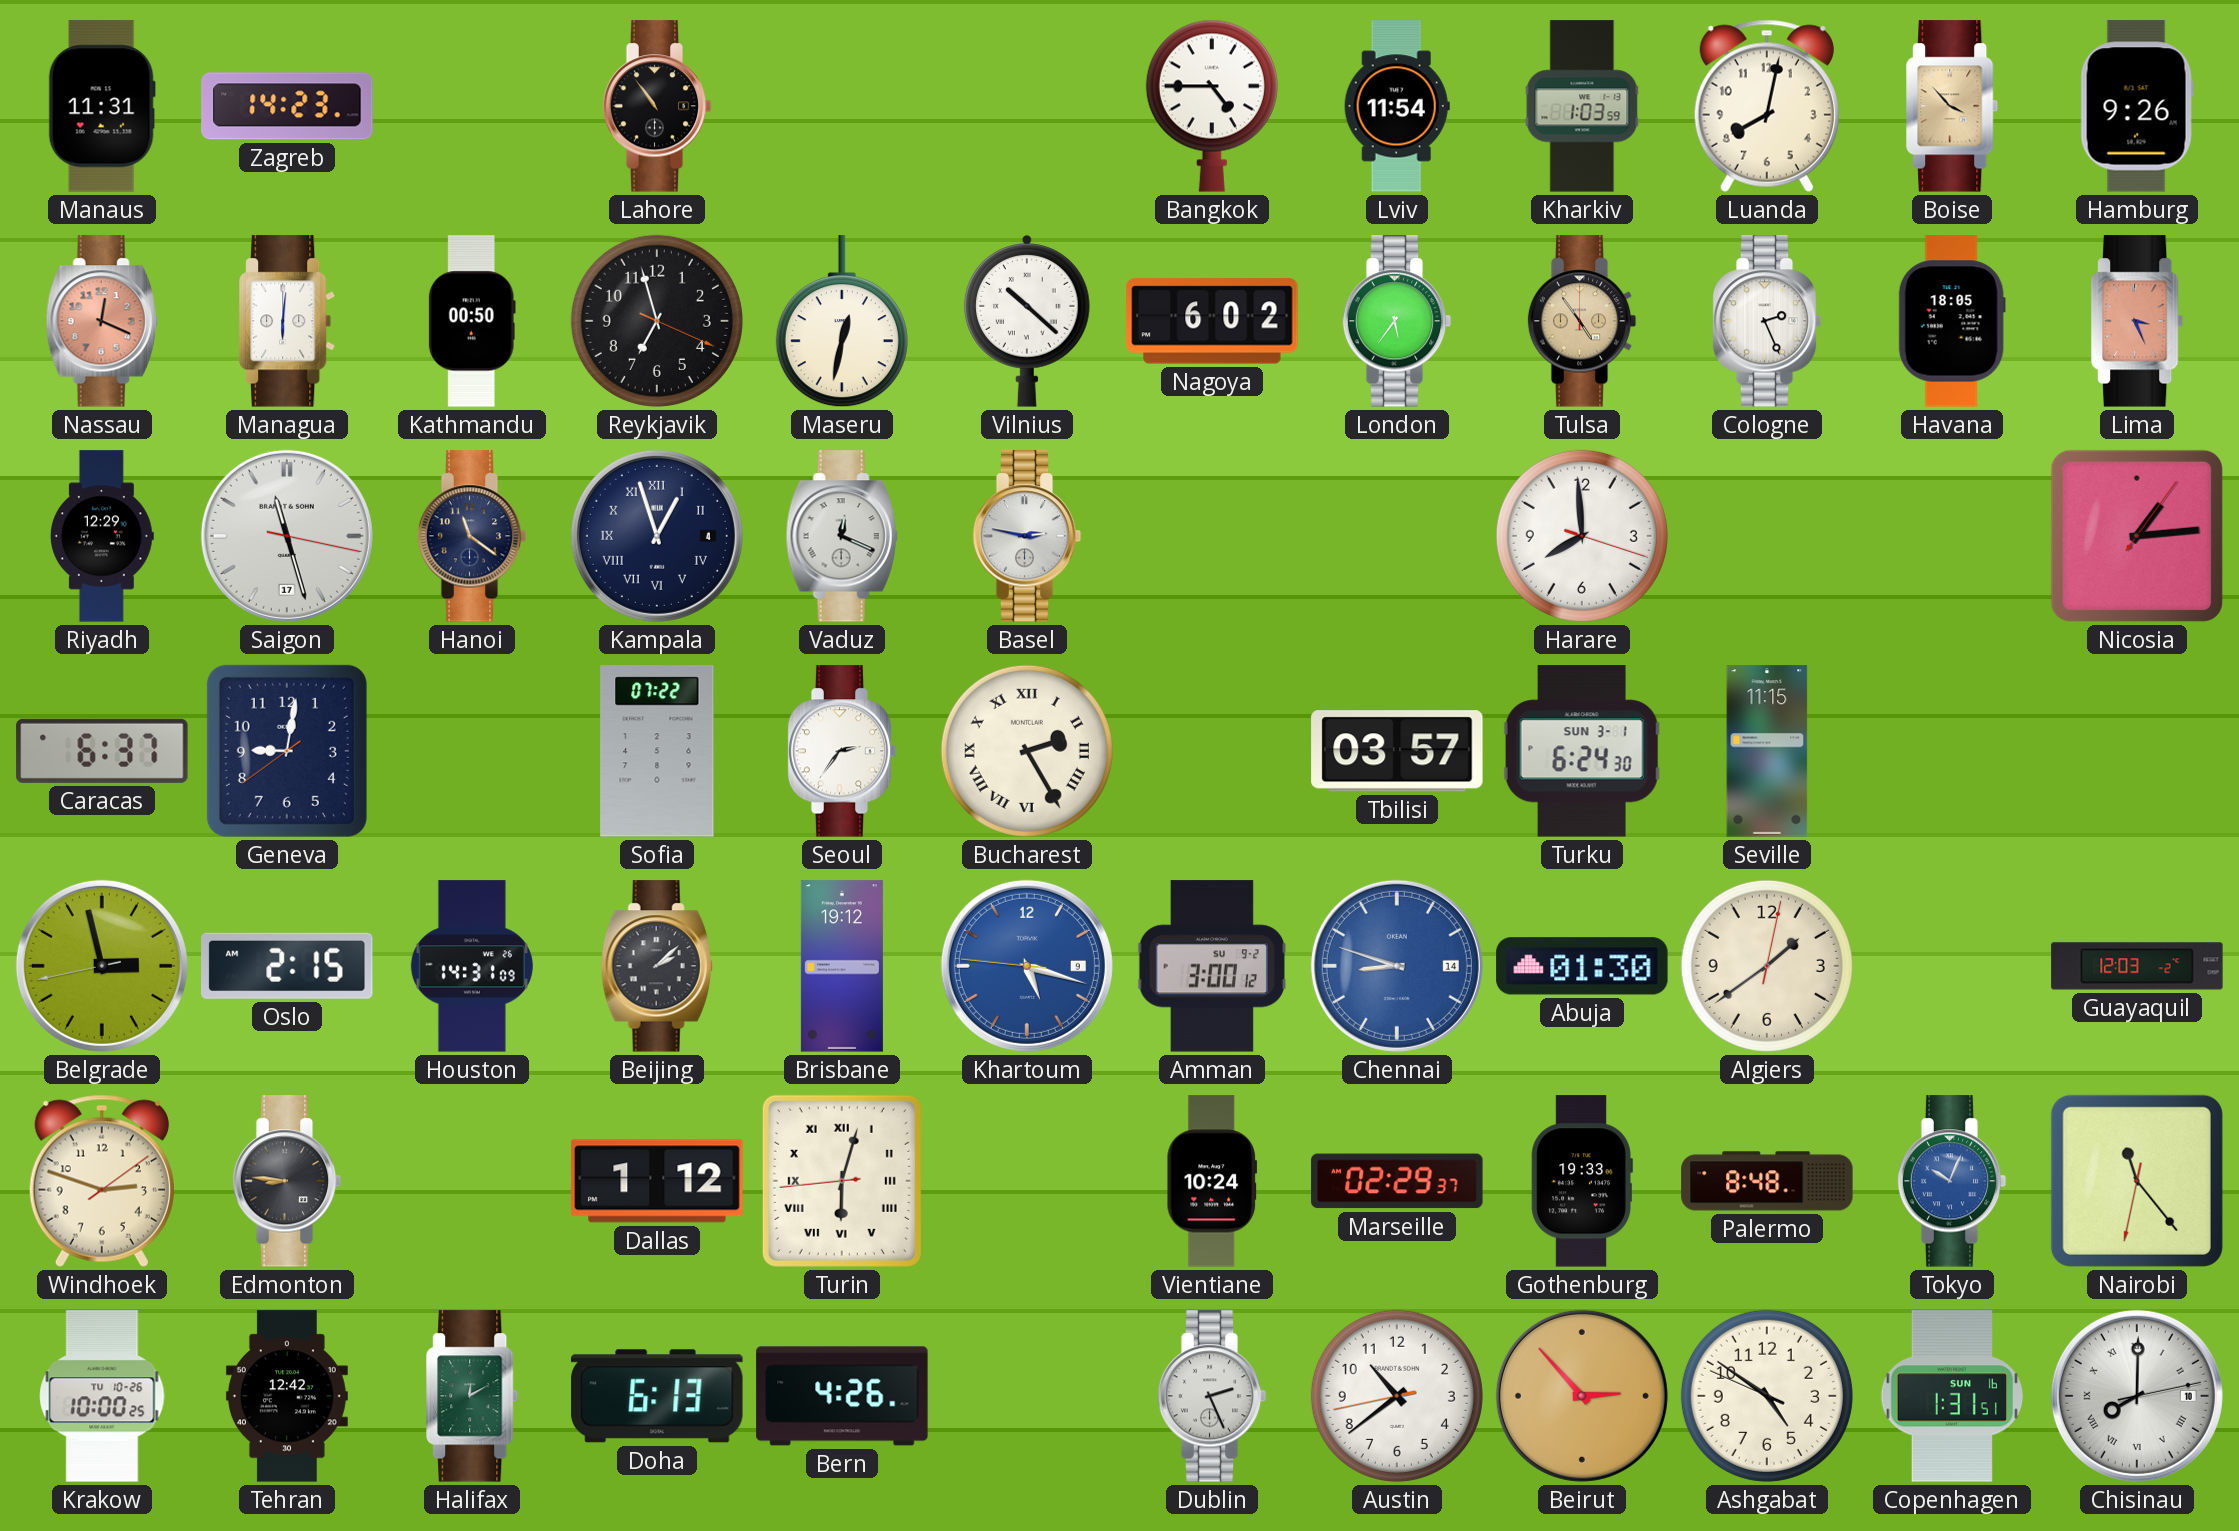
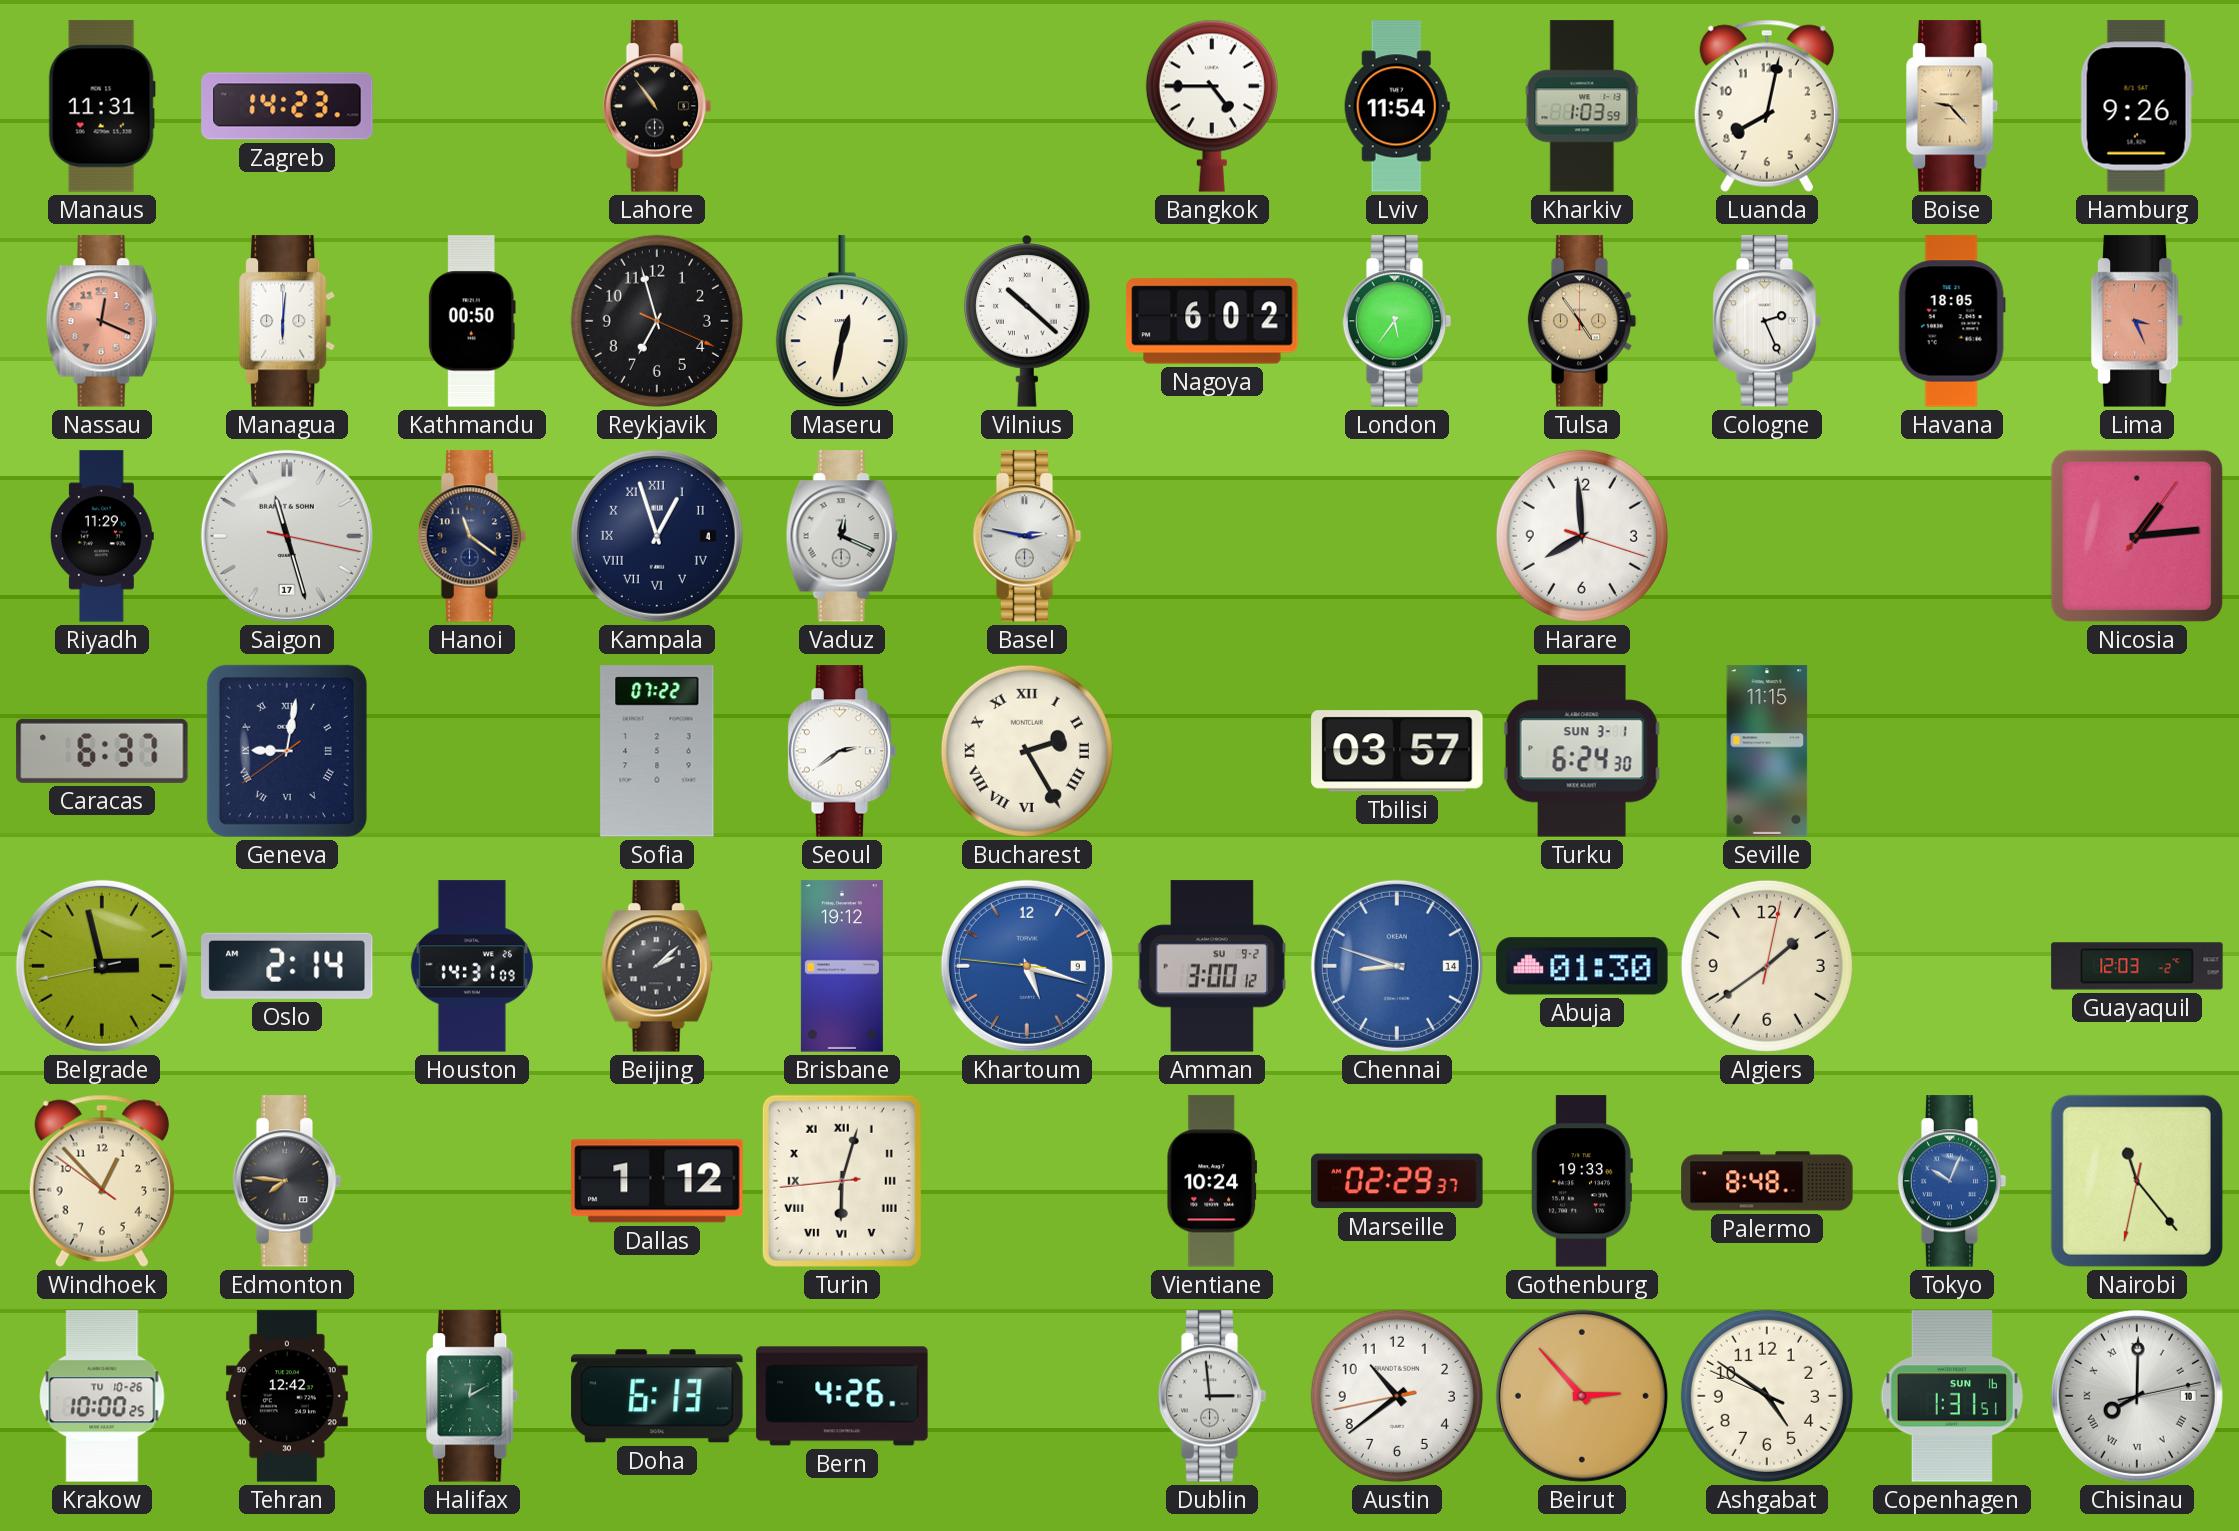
Boise: 3:53 -> 9:23
Riyadh: 12:29 -> 11:29
Geneva numerals: Arabic -> Roman
Seoul: 2:36 -> 2:39
Oslo: 2:15 -> 2:14
Windhoek: 2:48 -> 12:52
Edmonton: 8:46 -> 7:46
Dublin: 2:26 -> 2:59
